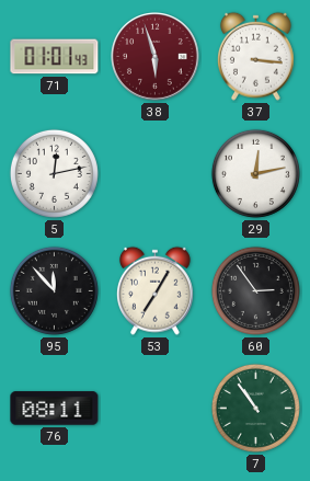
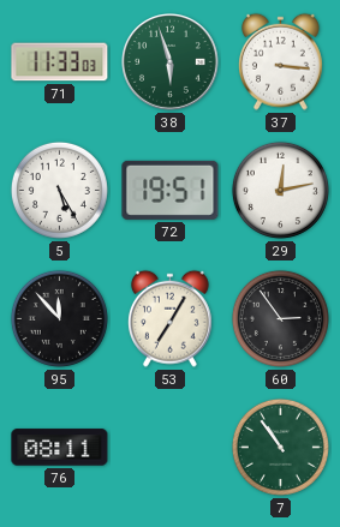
71: 01:01 -> 11:33
38 dial: burgundy -> green
5: 12:13 -> 5:25
72: none -> 19:51
